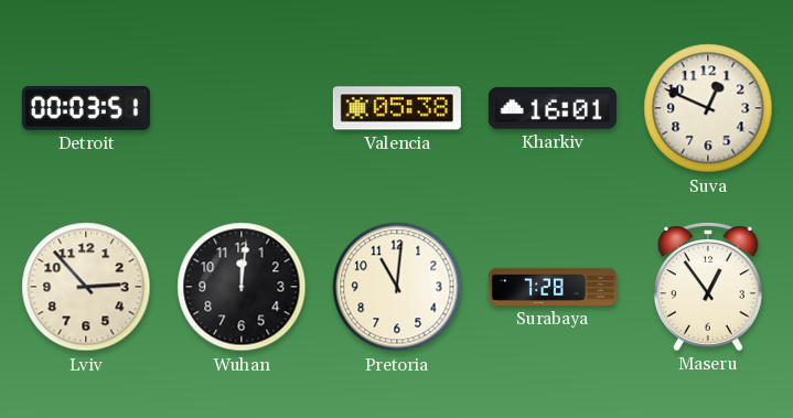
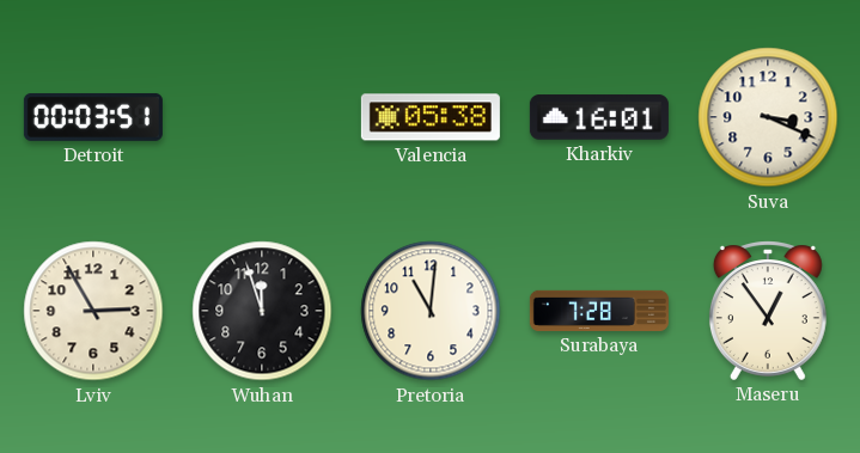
Suva: 12:49 -> 3:19
Lviv: 2:53 -> 2:55
Wuhan: 12:01 -> 11:57
